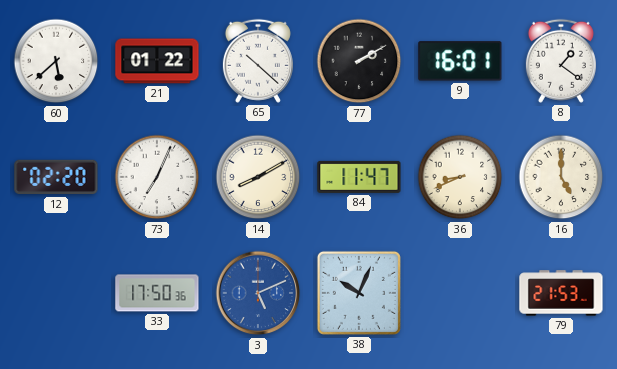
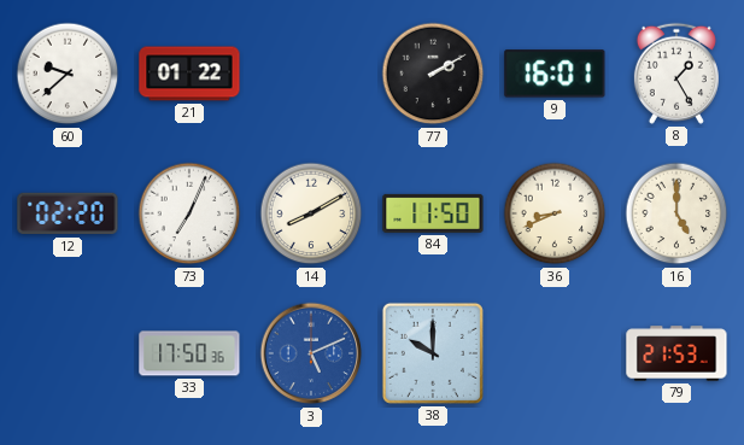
60: 5:38 -> 9:38
65: 10:22 -> none
8: 1:21 -> 1:25
84: 11:47 -> 11:50
38: 10:04 -> 10:00
